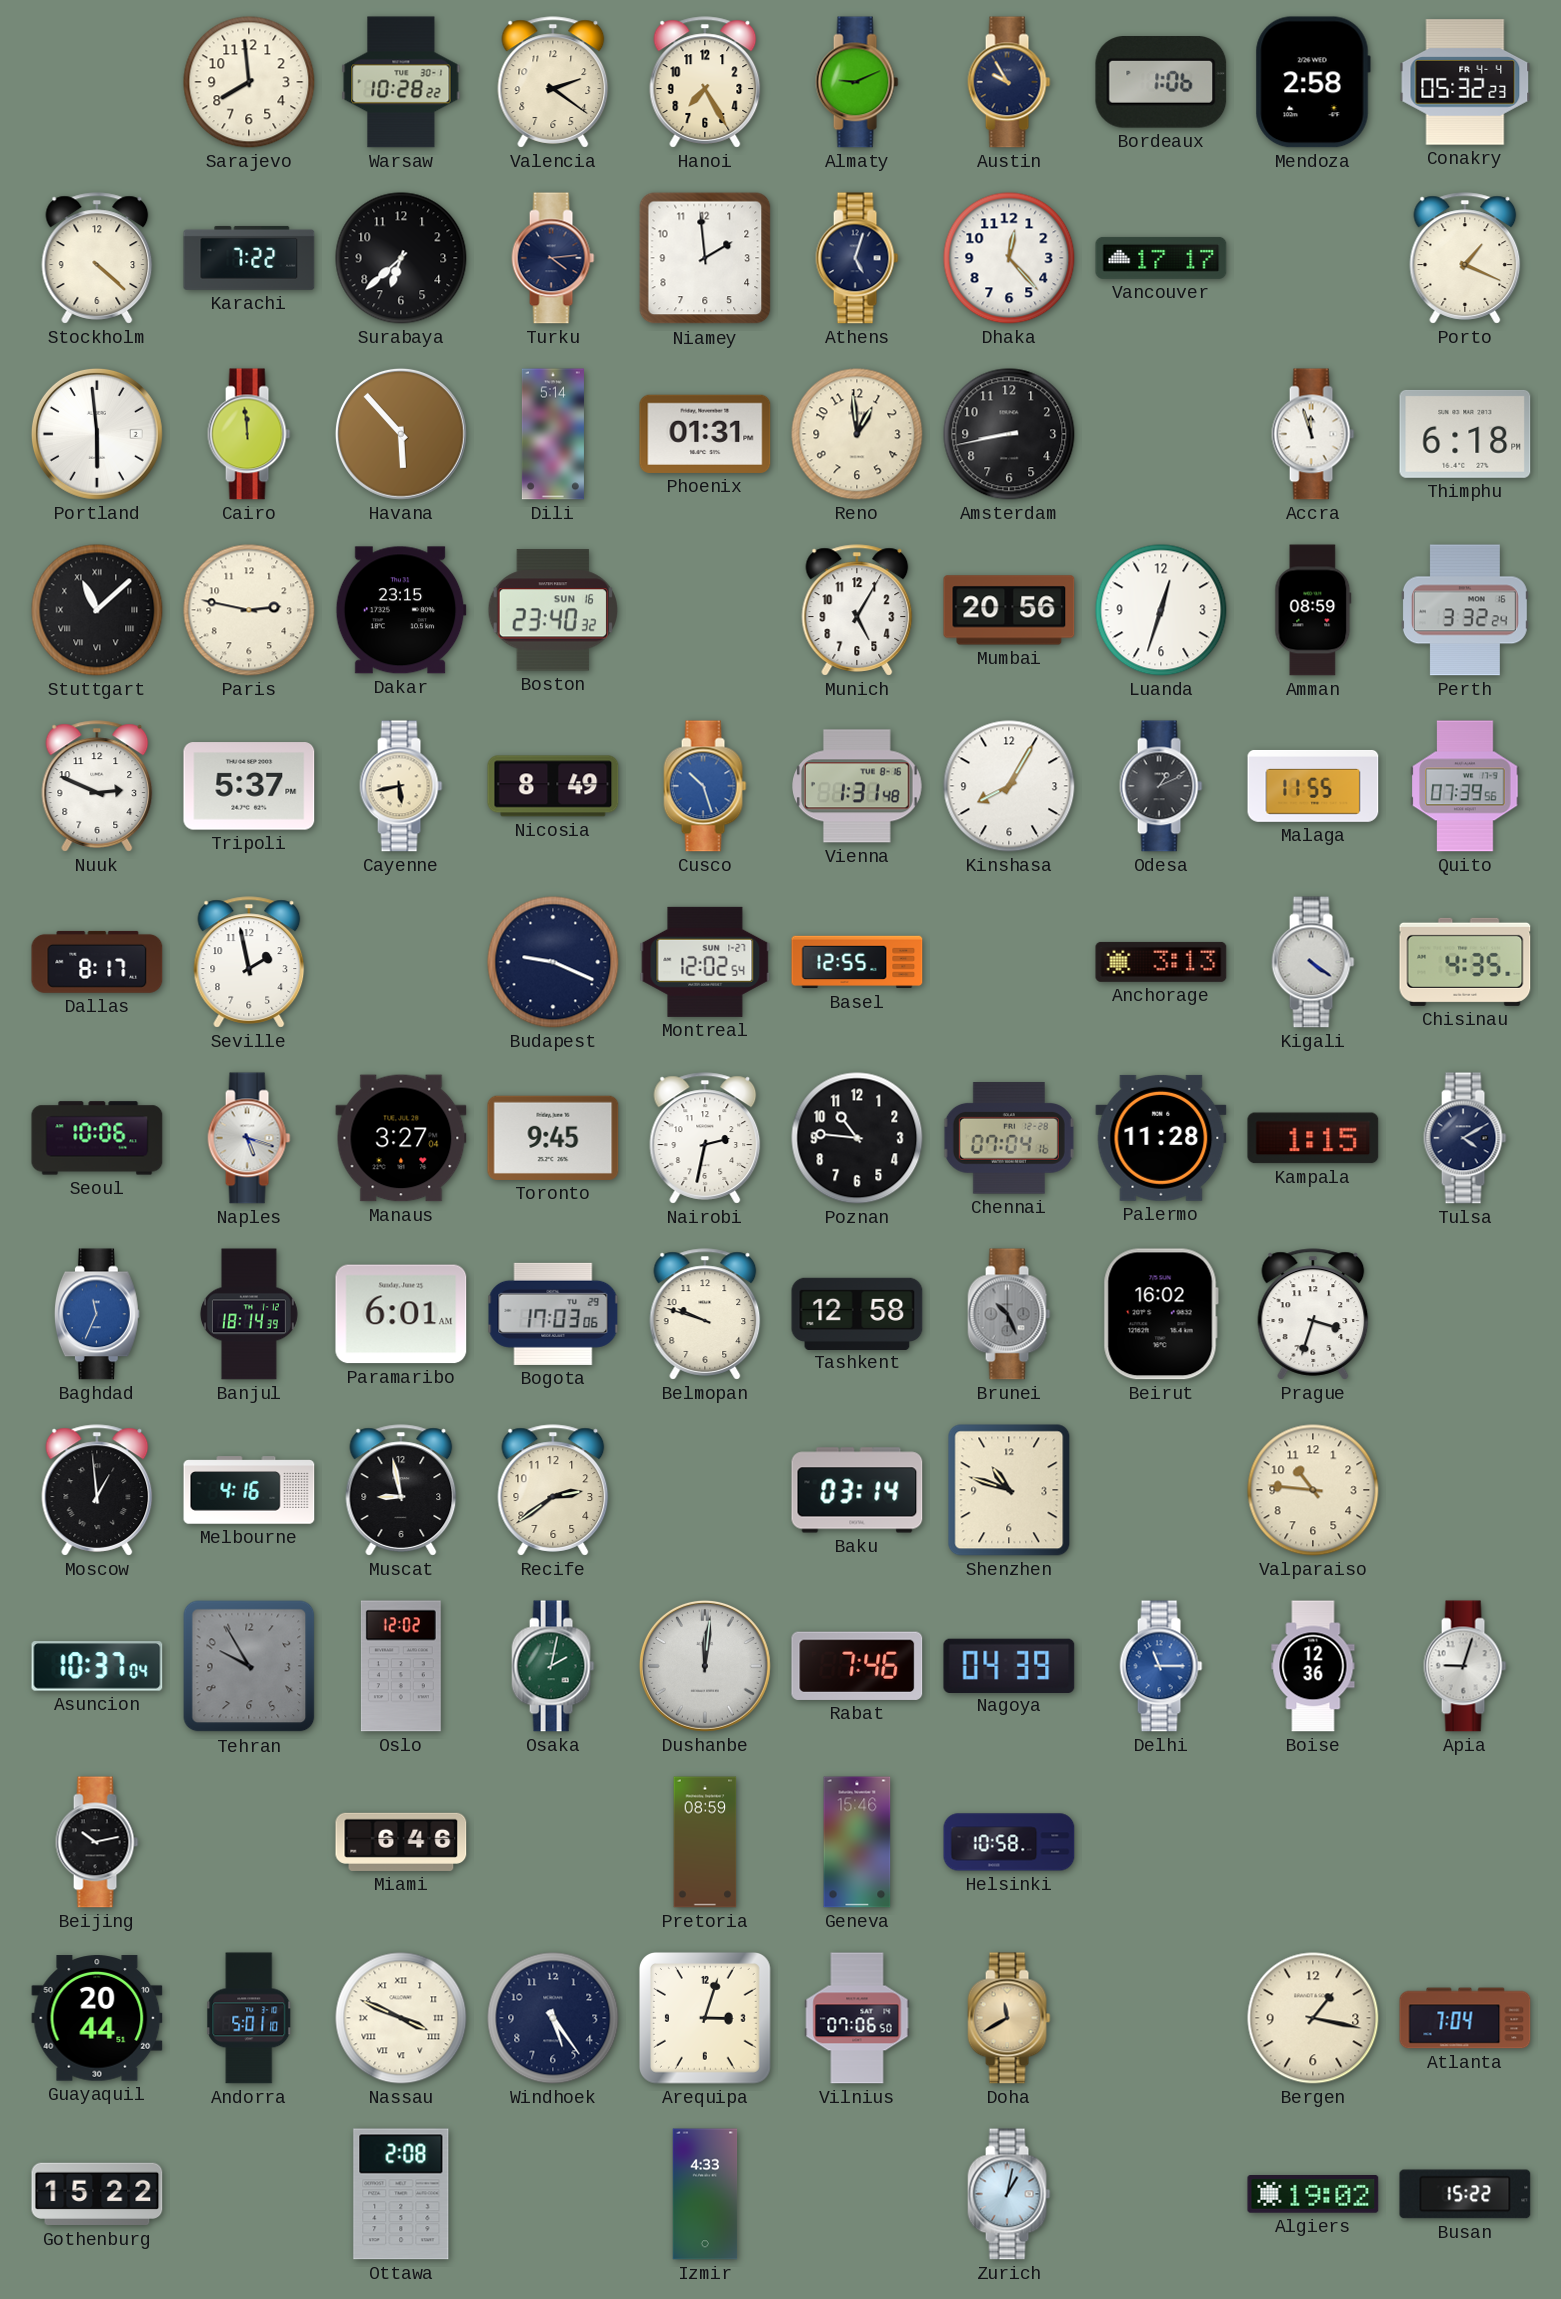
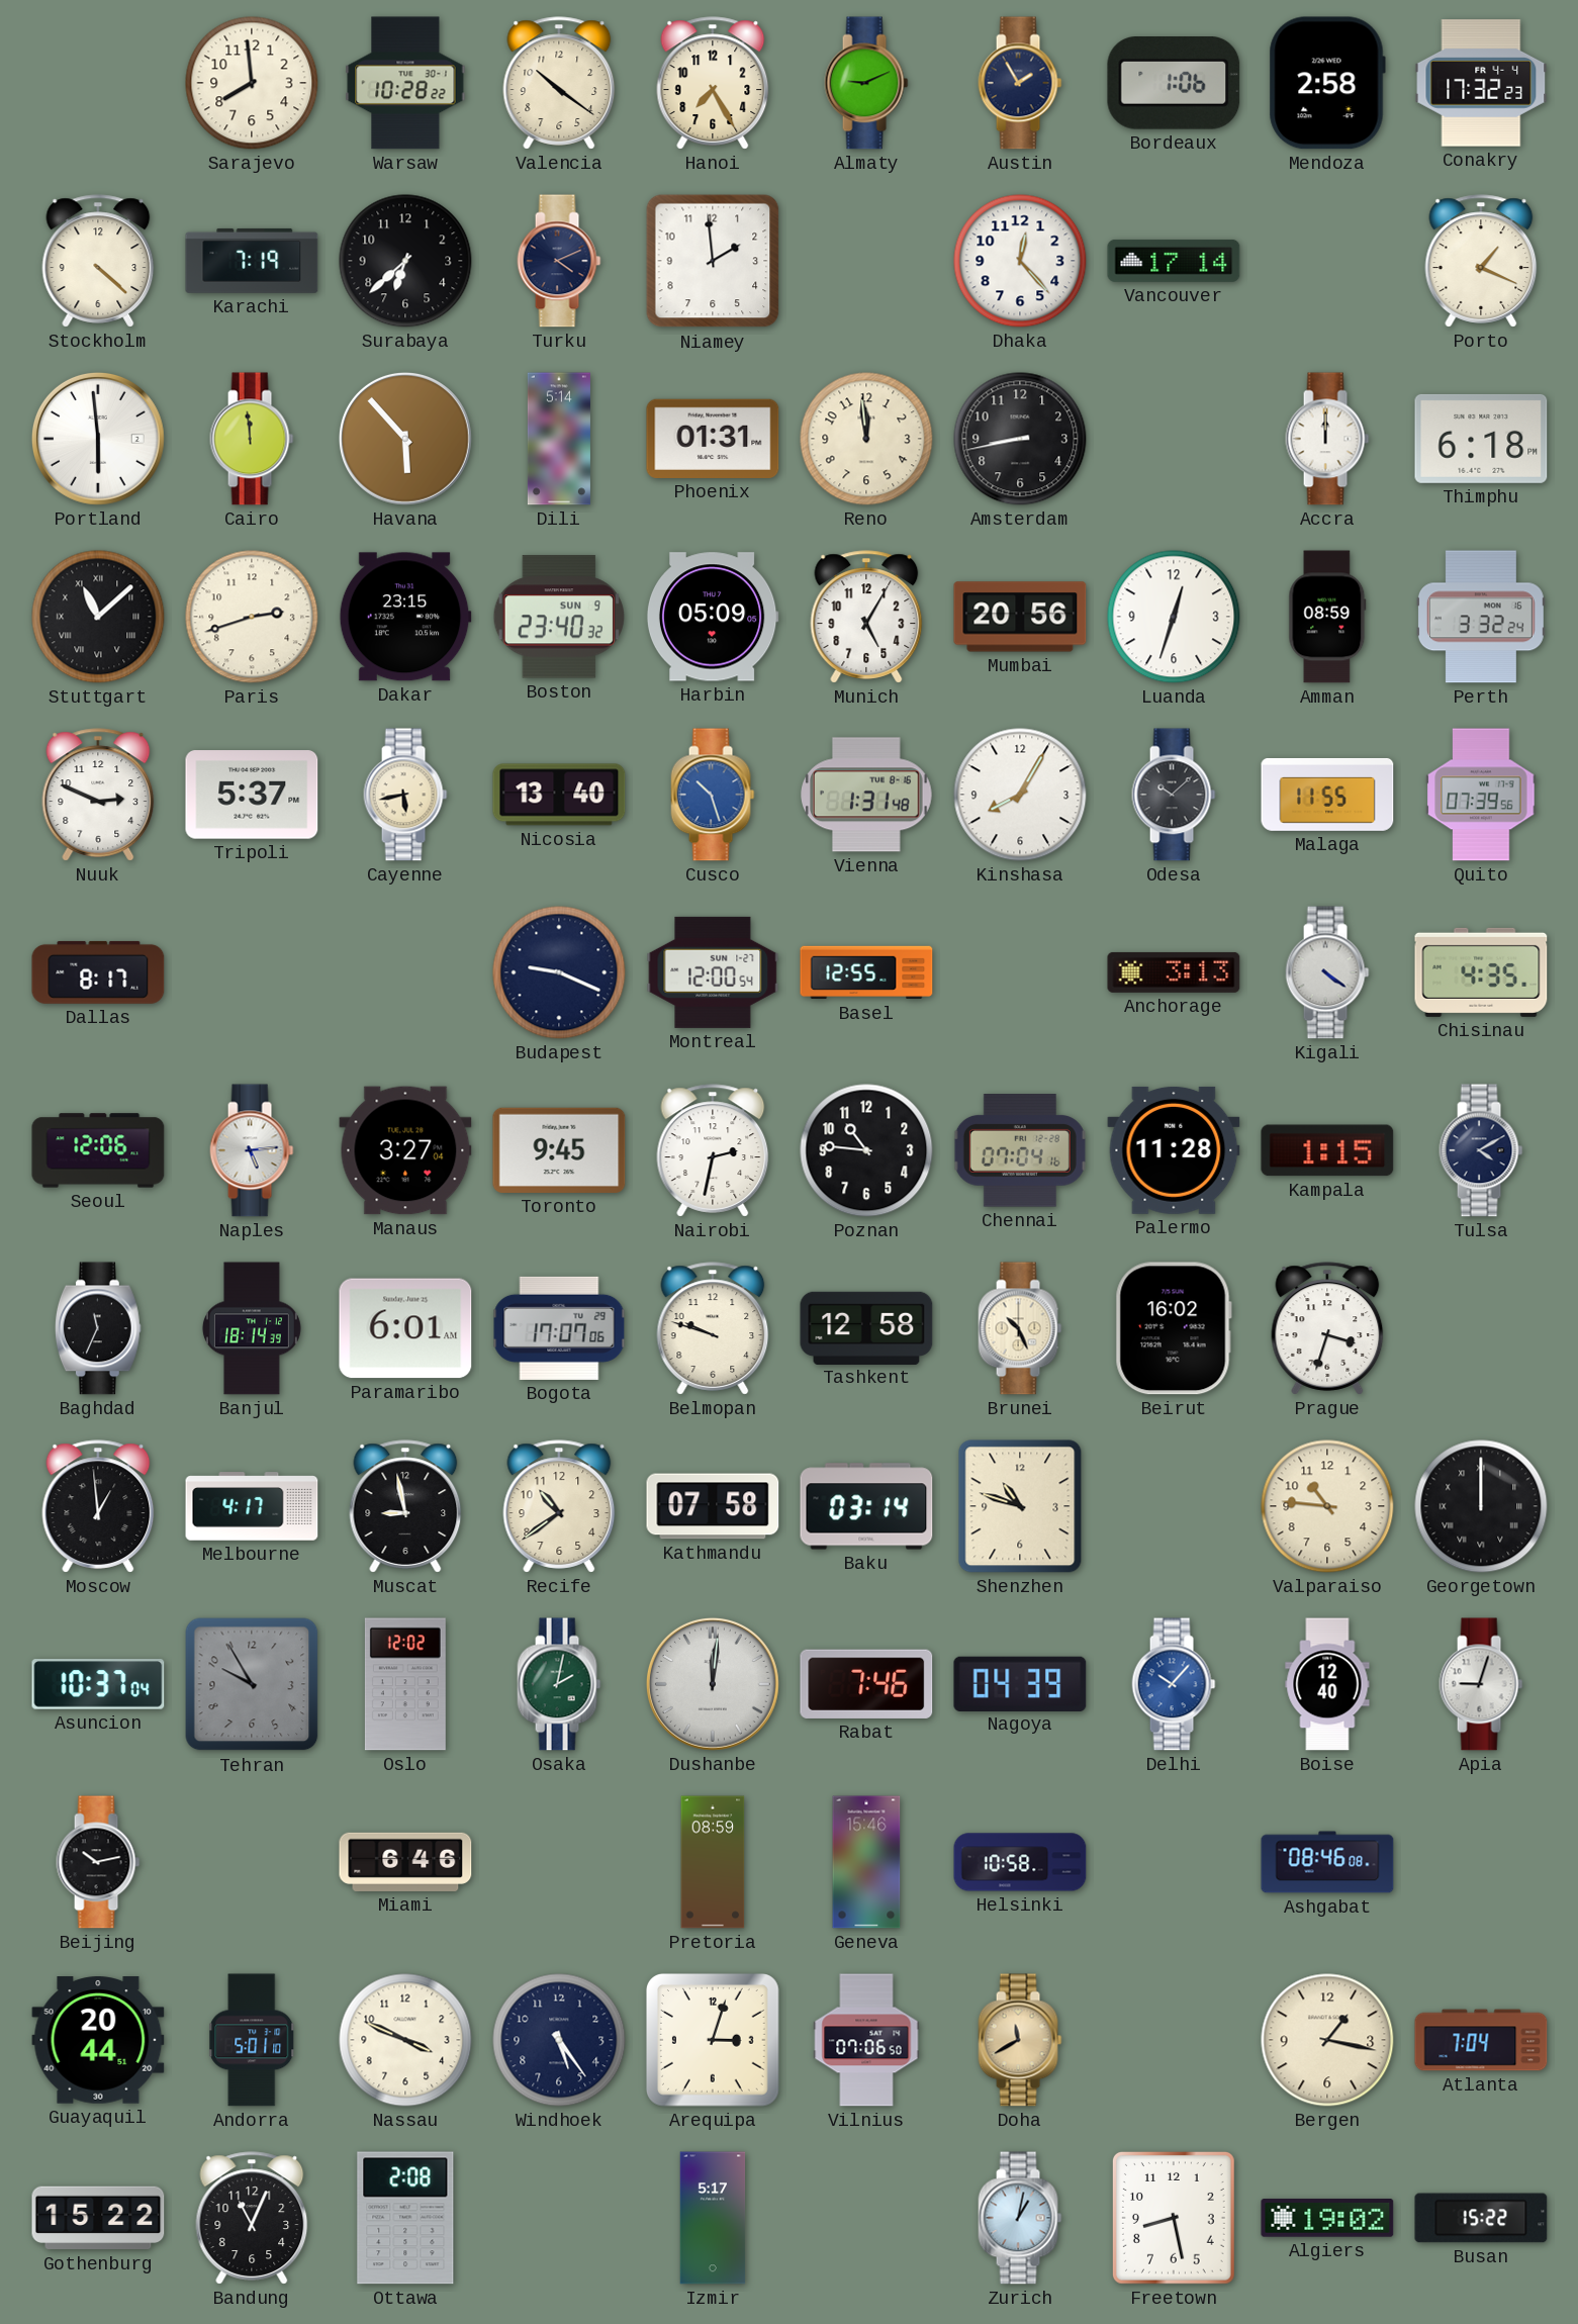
Valencia: 2:21 -> 10:21
Austin: 9:55 -> 1:55
Conakry: 05:32 -> 17:32
Karachi: 7:22 -> 7:19
Turku: 4:14 -> 4:11
Athens: 5:03 -> none
Vancouver: 17:17 -> 17:14
Reno: 12:59 -> 11:59
Accra: 11:57 -> 12:00
Paris: 2:47 -> 2:42
Boston date: SUN 16 -> SUN 9
Harbin: none -> 05:09
Nicosia: 8:49 -> 13:40
Odesa: 1:11 -> 10:08
Seville: 1:58 -> none
Montreal: 12:02 -> 12:00
Seoul: 10:06 -> 12:06
Naples: 5:18 -> 5:14
Baghdad dial: blue -> black
Bogota: 17:03 -> 17:07
Brunei dial: grey -> cream
Melbourne: 4:16 -> 4:17
Recife: 2:39 -> 10:39
Kathmandu: none -> 07:58
Georgetown: none -> 12:00
Delhi: 11:15 -> 10:07
Boise: 12:36 -> 12:40
Ashgabat: none -> 08:46
Nassau numerals: Roman -> Arabic
Bandung: none -> 11:04
Izmir: 4:33 -> 5:17
Freetown: none -> 8:28
